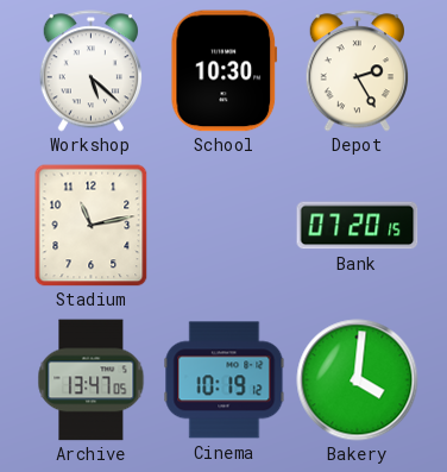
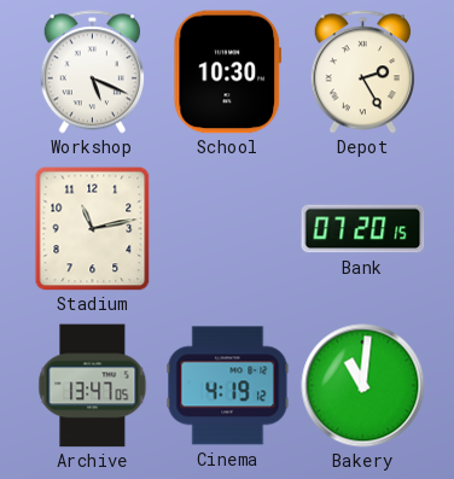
Workshop: 5:22 -> 5:19
Cinema: 10:19 -> 4:19
Bakery: 4:01 -> 11:01
